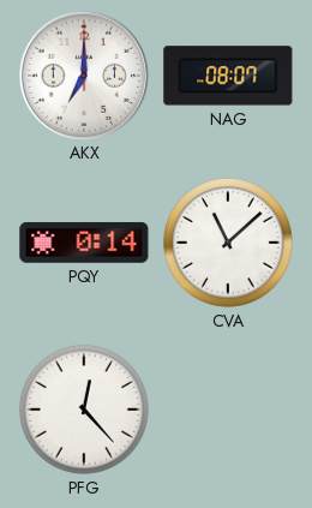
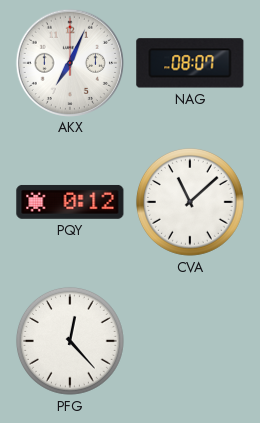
AKX: 7:00 -> 7:04
PQY: 0:14 -> 0:12
